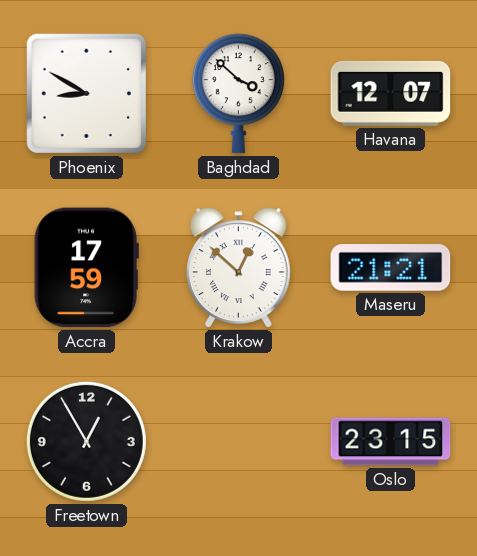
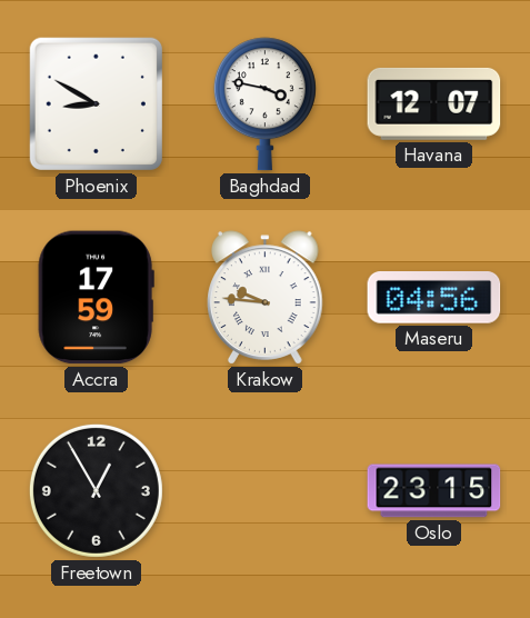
Baghdad: 3:52 -> 3:47
Krakow: 12:52 -> 9:46
Maseru: 21:21 -> 04:56
